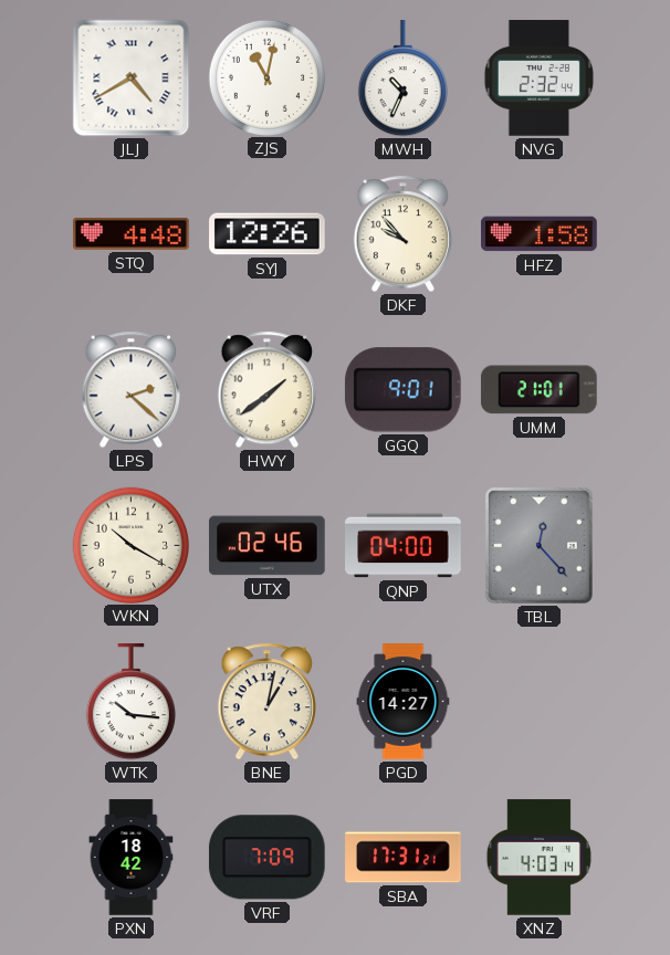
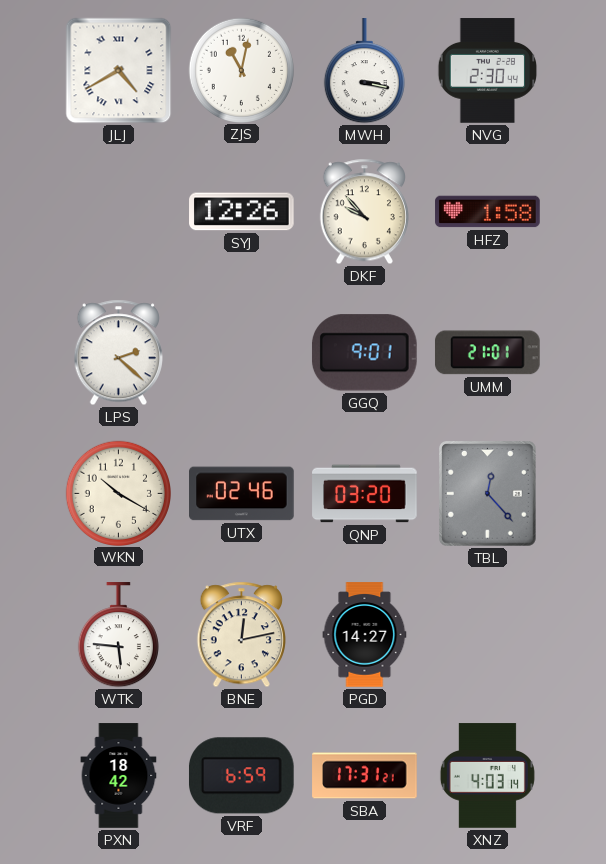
MWH: 10:34 -> 3:17
NVG: 2:32 -> 2:30
STQ: 4:48 -> none
HWY: 1:39 -> none
QNP: 04:00 -> 03:20
WTK: 10:16 -> 5:46
BNE: 1:02 -> 12:13
VRF: 7:09 -> 6:59
